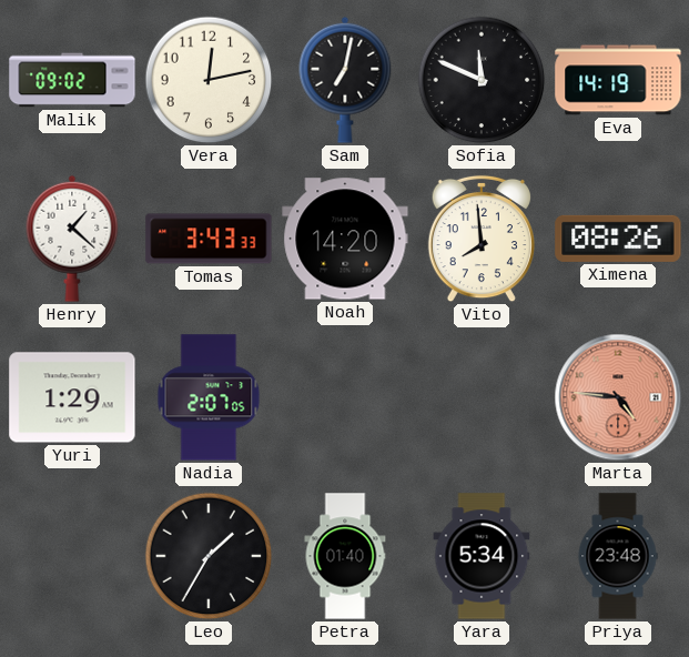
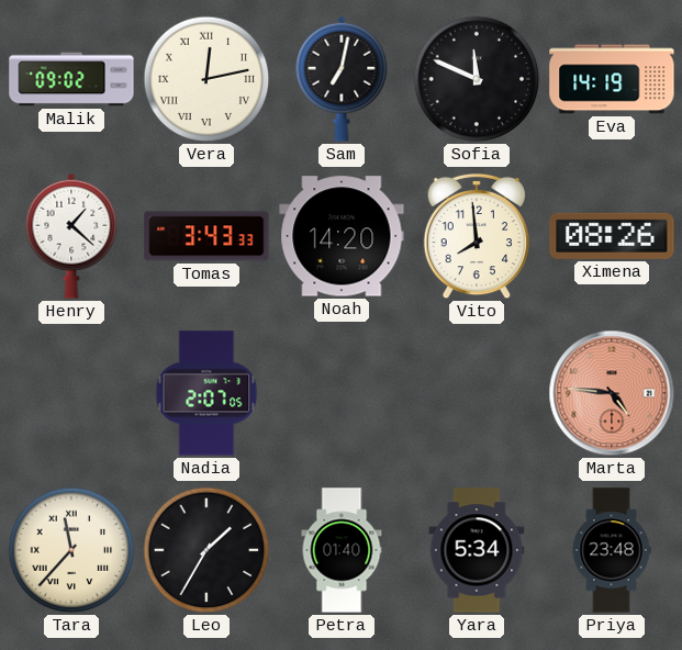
Vera numerals: Arabic -> Roman
Yuri: 1:29 -> none
Tara: none -> 11:37
